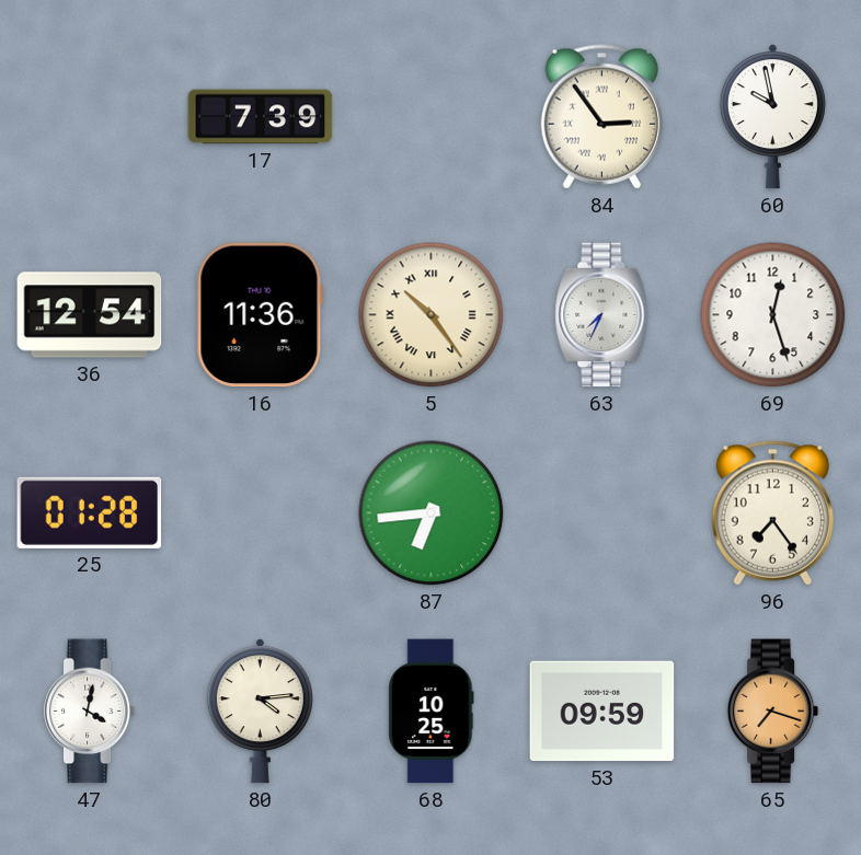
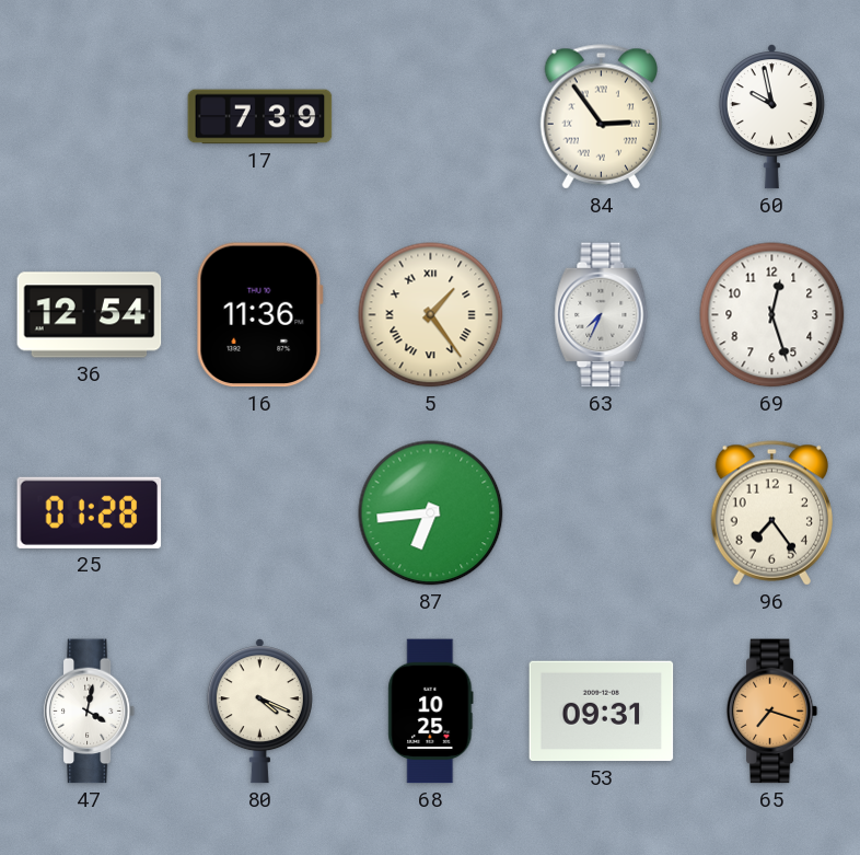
5: 10:24 -> 1:24
80: 4:14 -> 4:19
53: 09:59 -> 09:31
